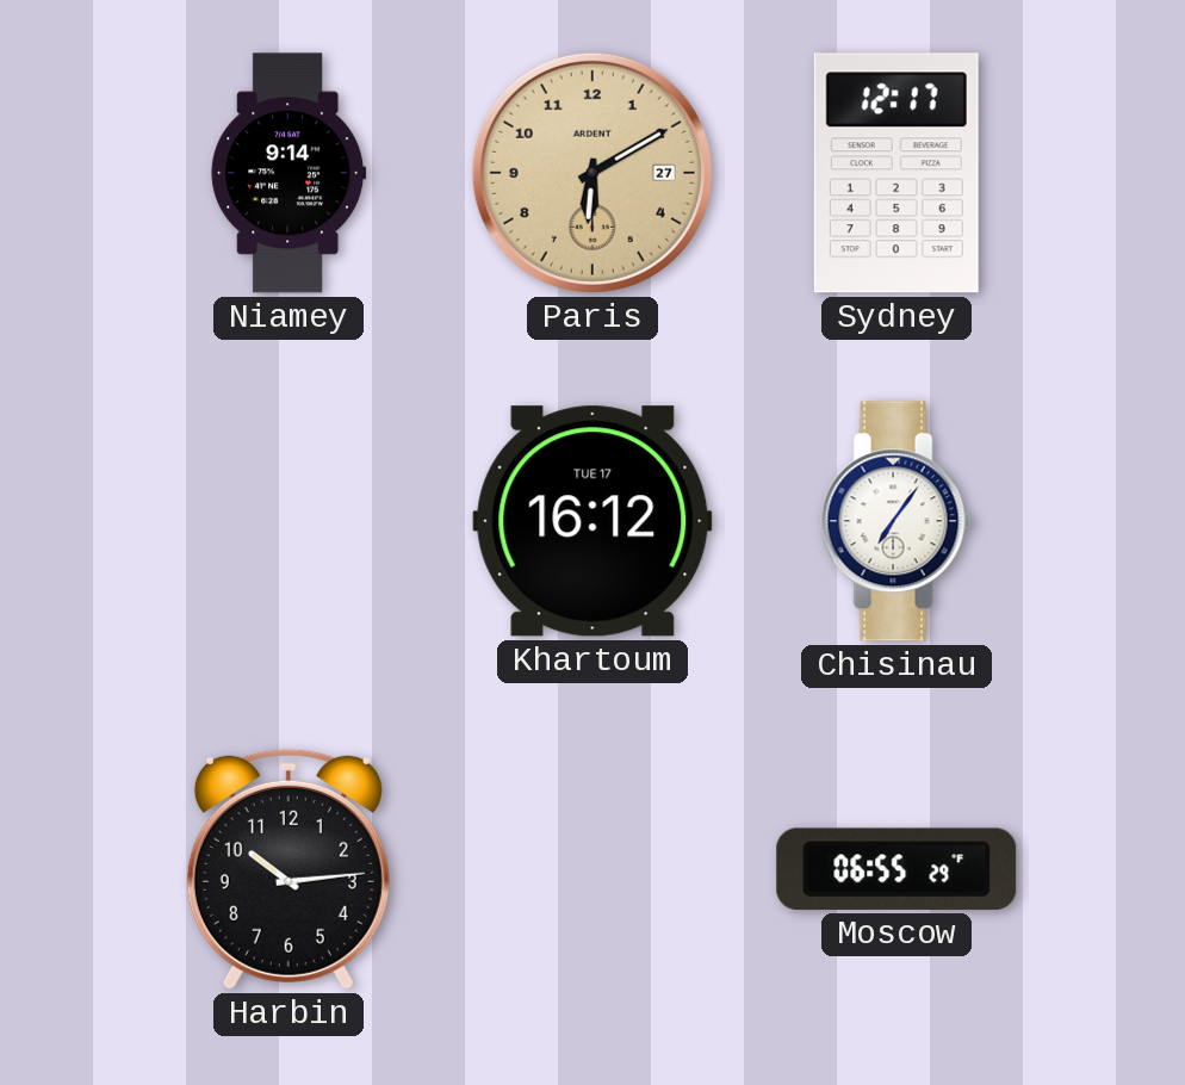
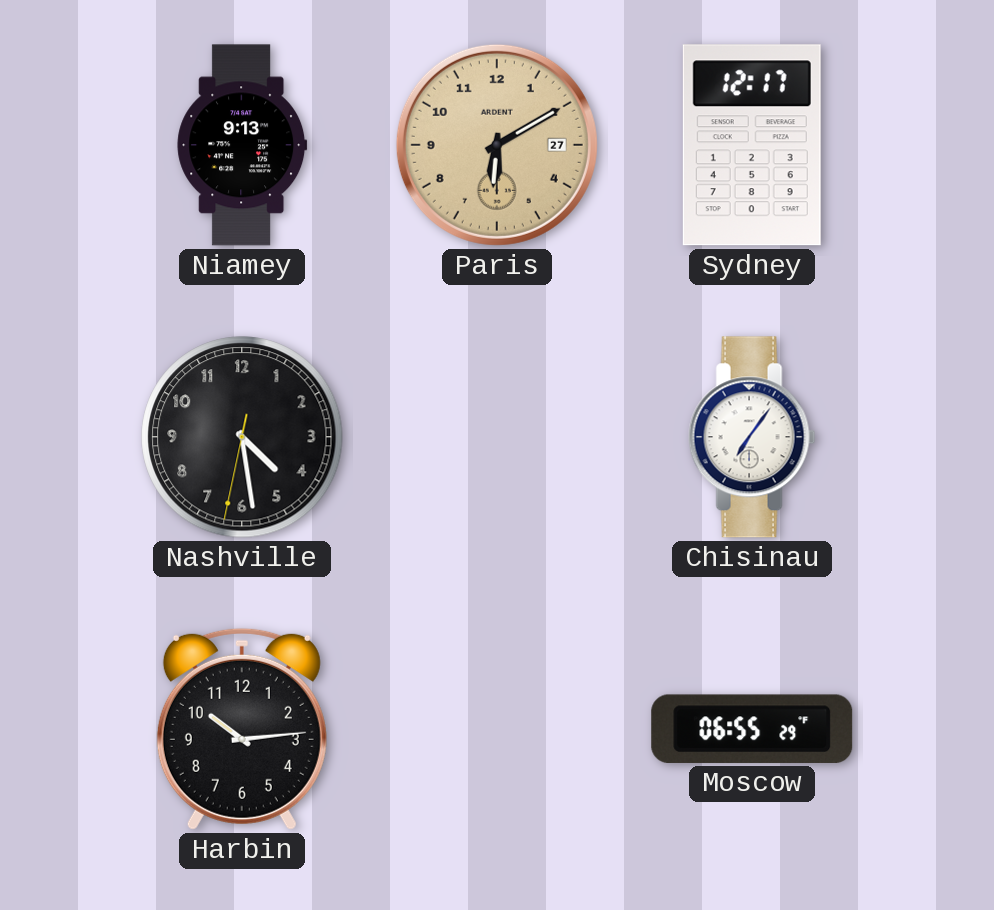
Niamey: 9:14 -> 9:13
Nashville: none -> 4:28
Khartoum: 16:12 -> none
